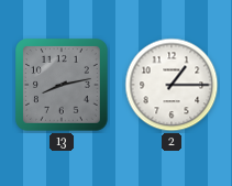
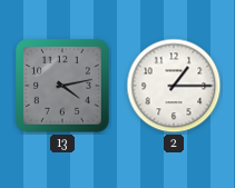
13: 8:13 -> 4:13
